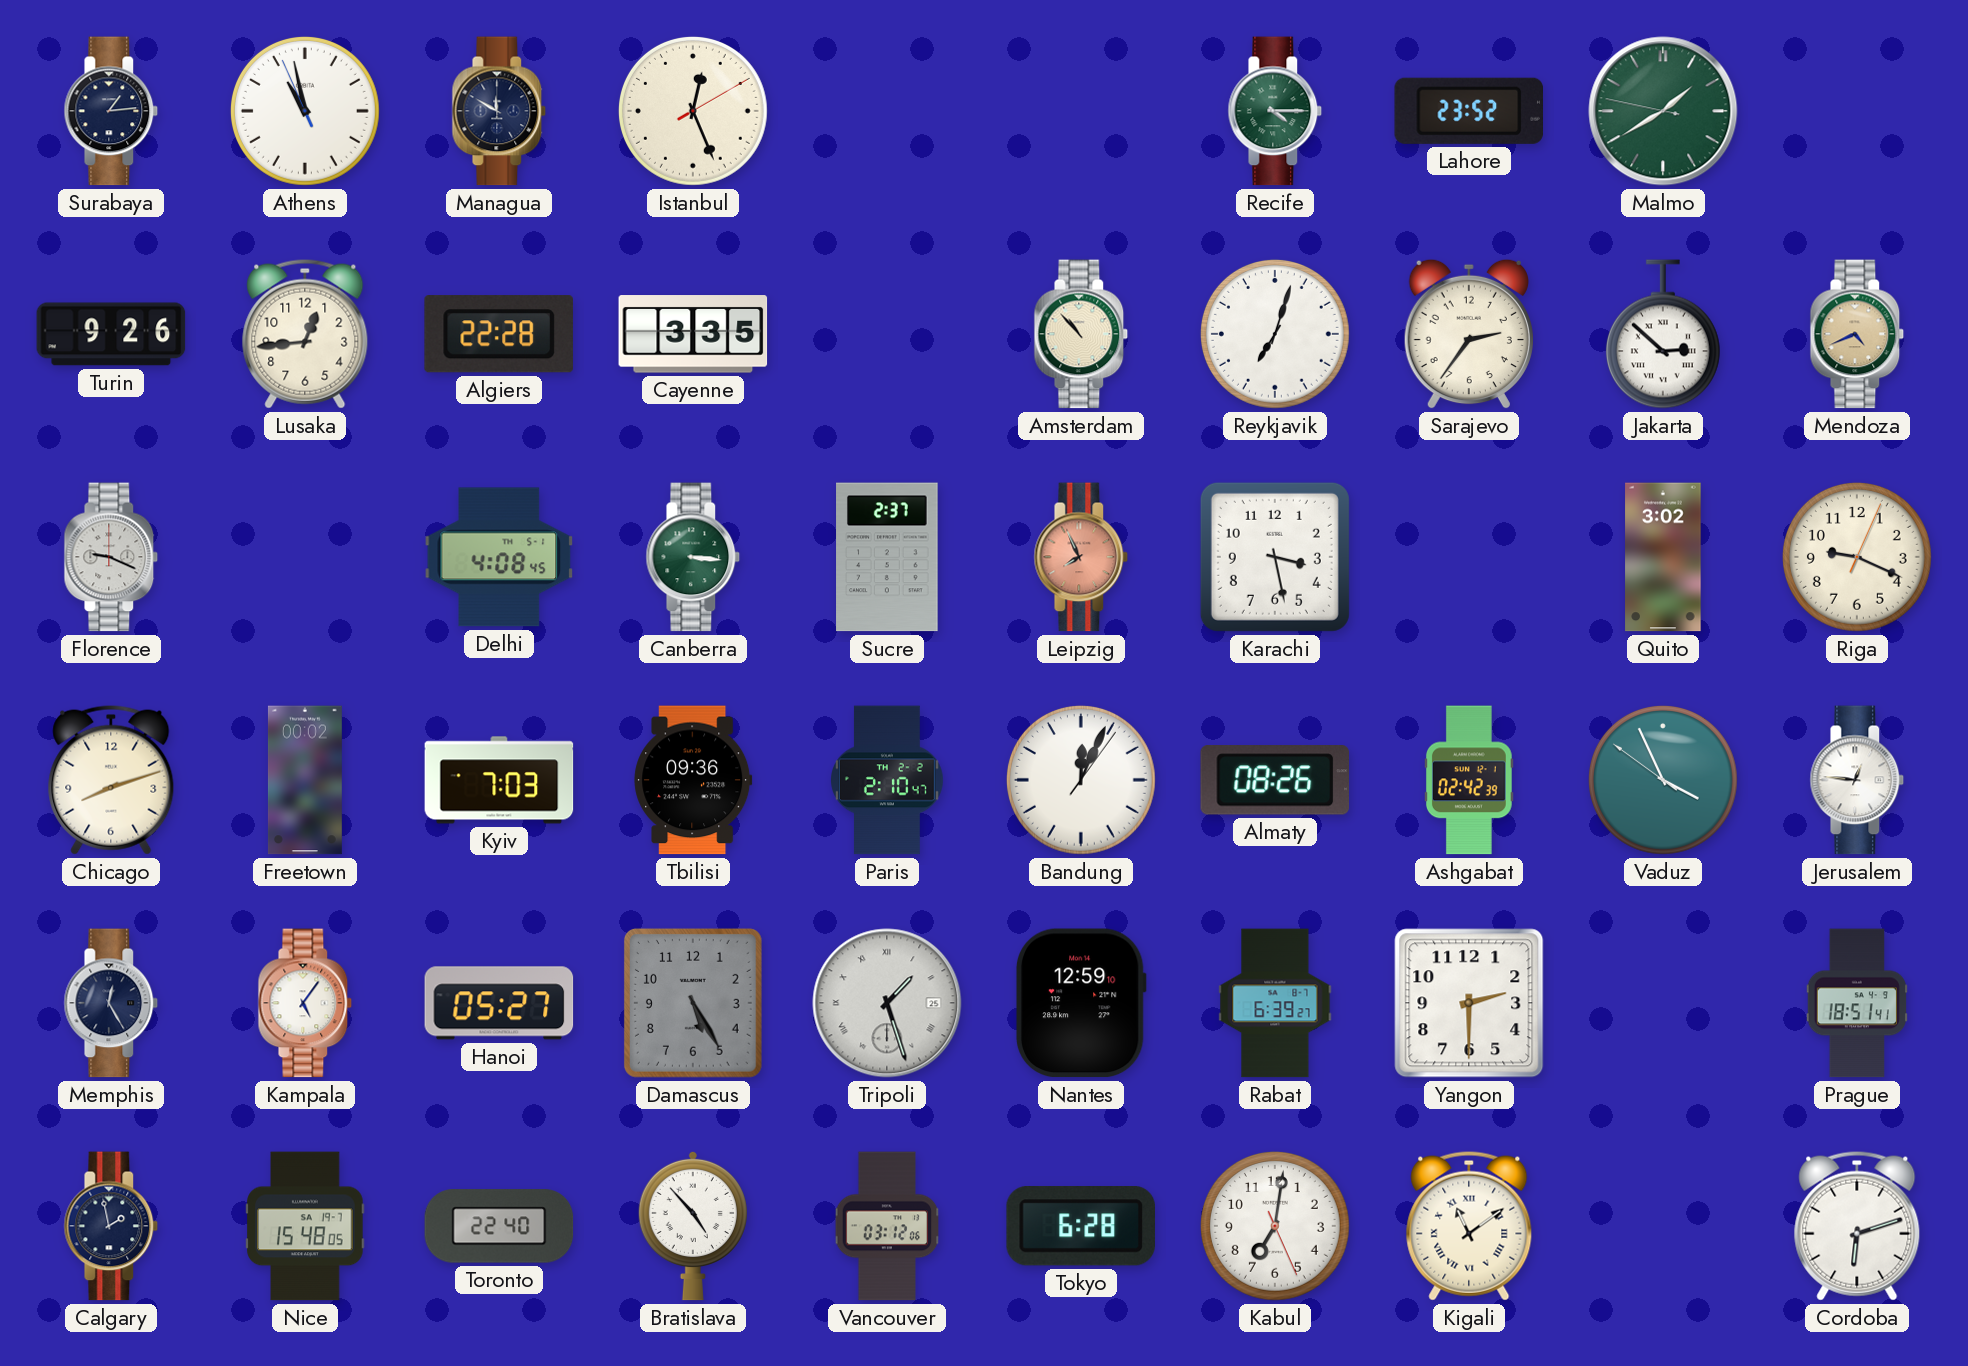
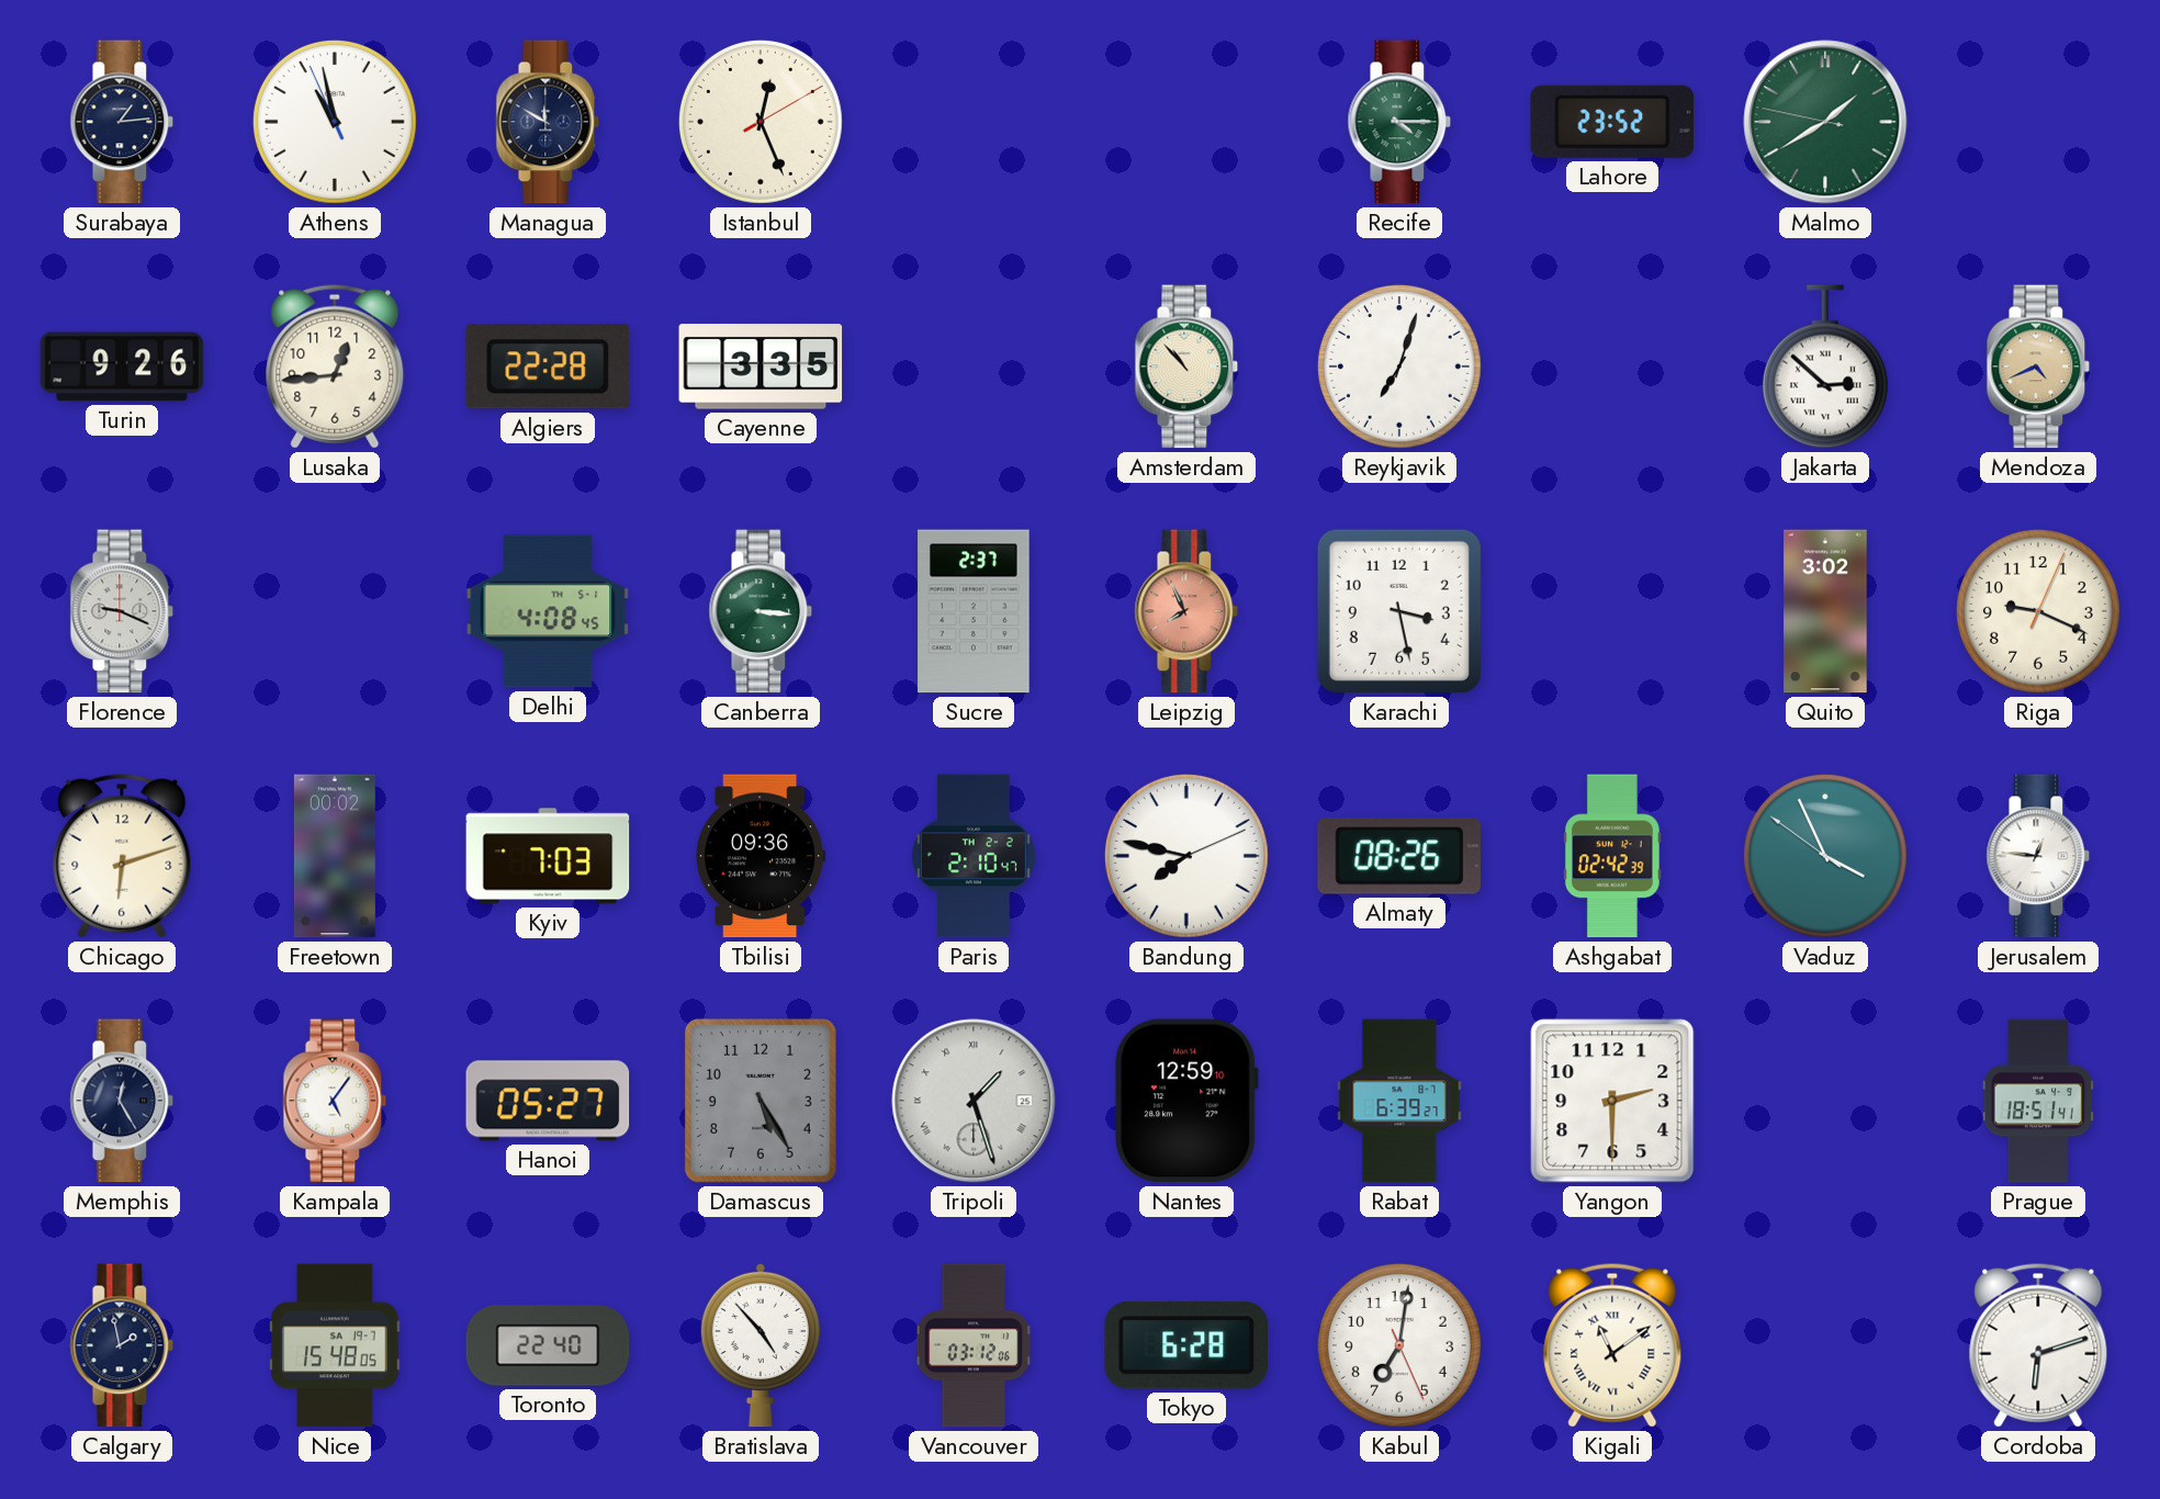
Sarajevo: 2:36 -> none
Chicago: 8:12 -> 6:12
Bandung: 12:04 -> 7:47
